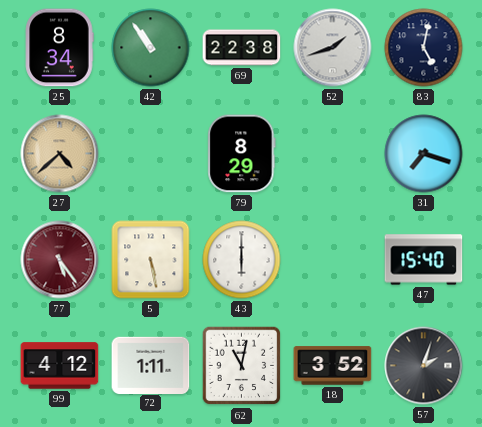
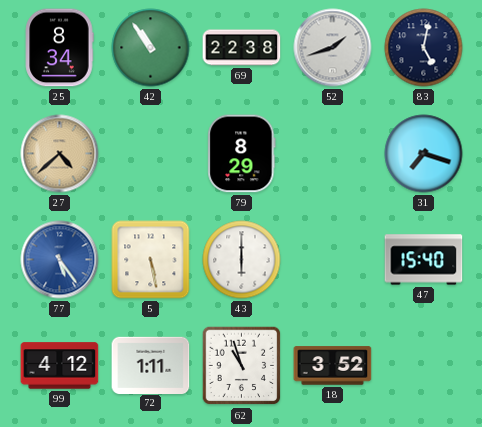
77 dial: burgundy -> blue
62: 11:02 -> 10:57
57: 2:03 -> none
